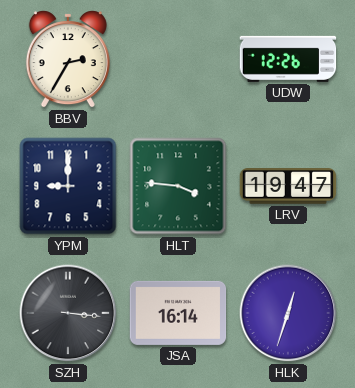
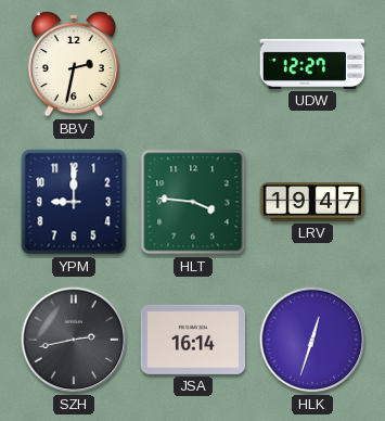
BBV: 2:35 -> 2:32
UDW: 12:26 -> 12:27
SZH: 3:16 -> 2:43
